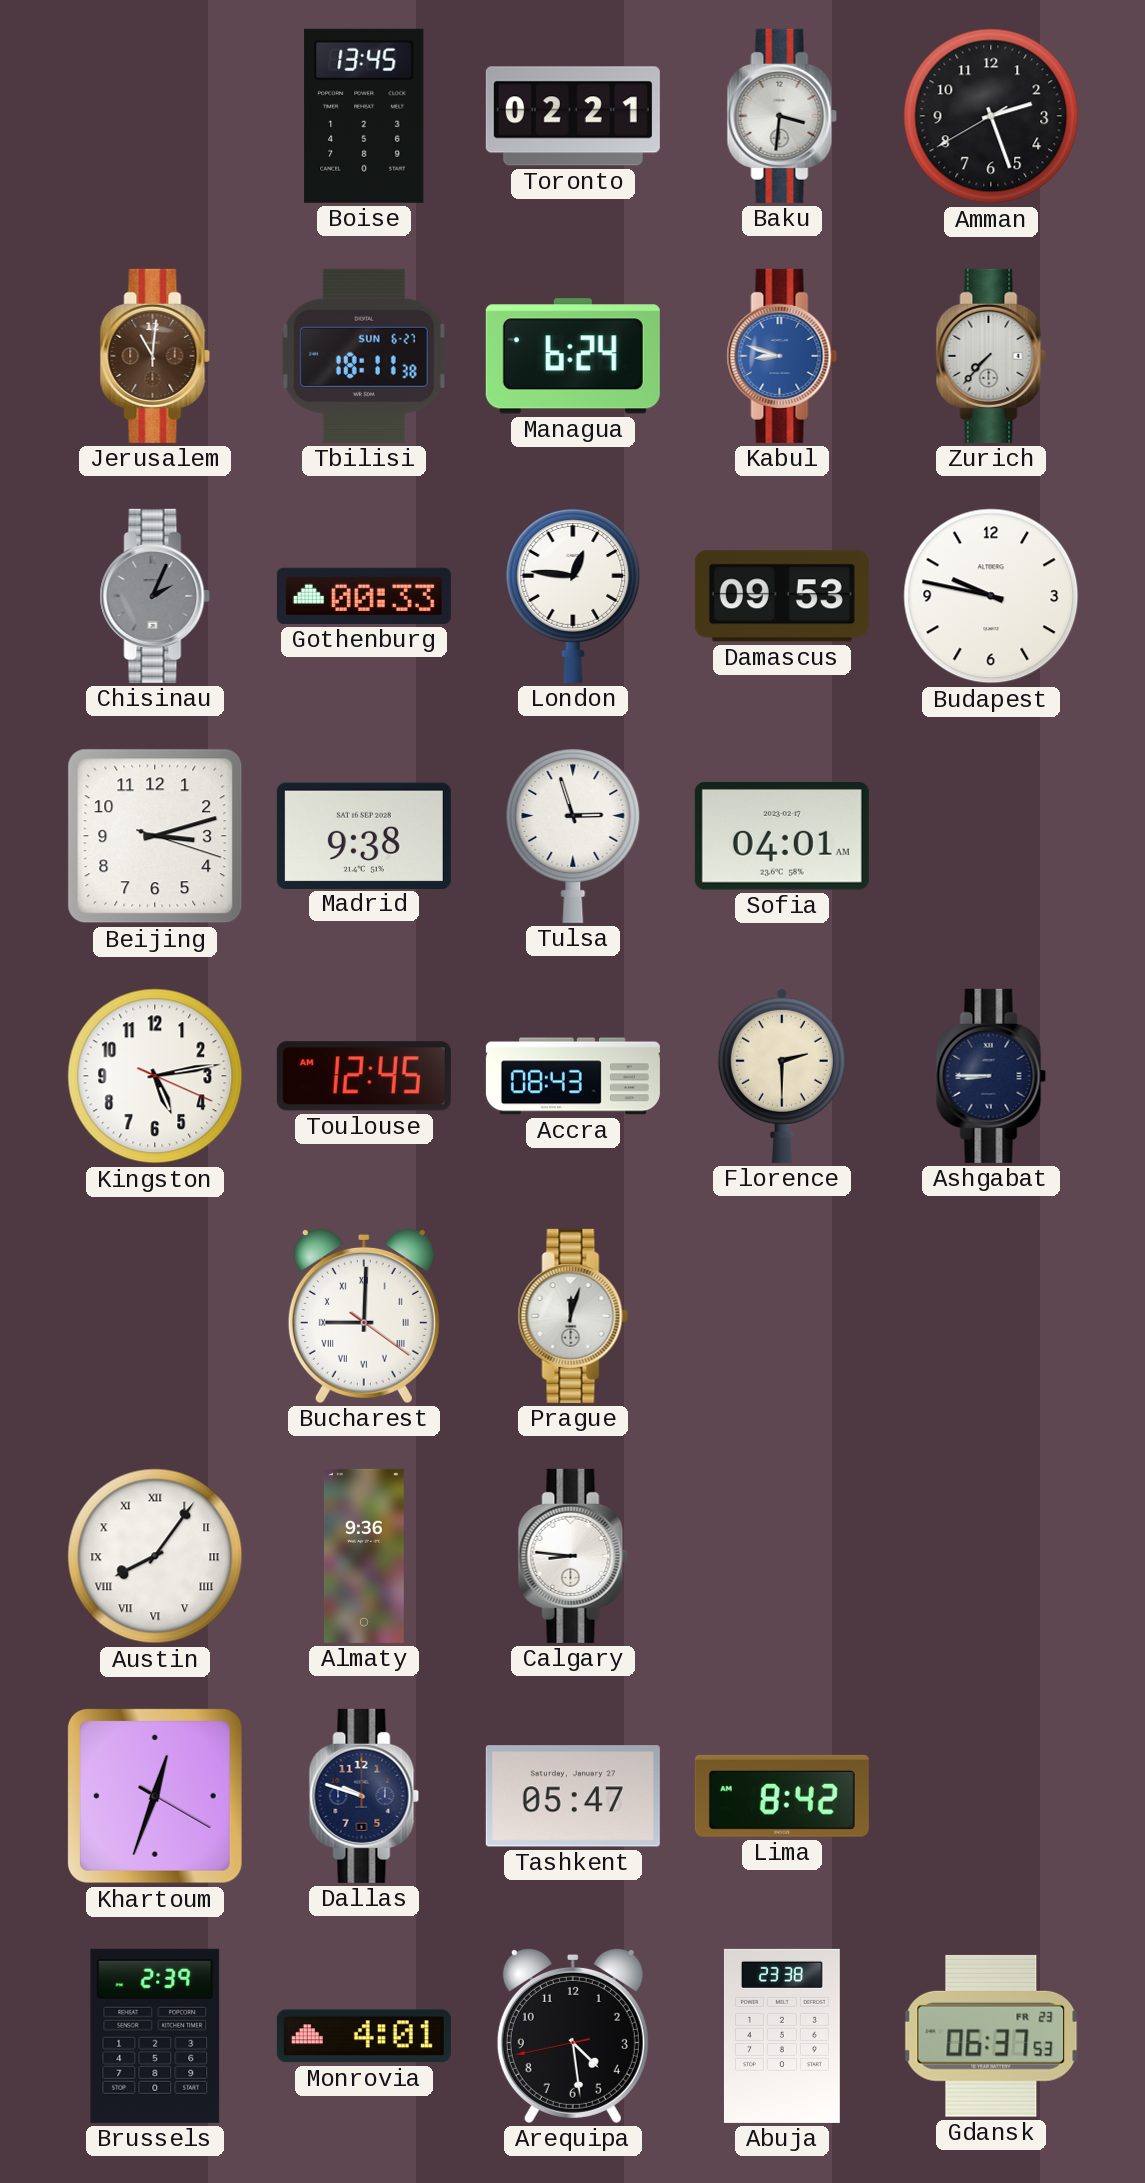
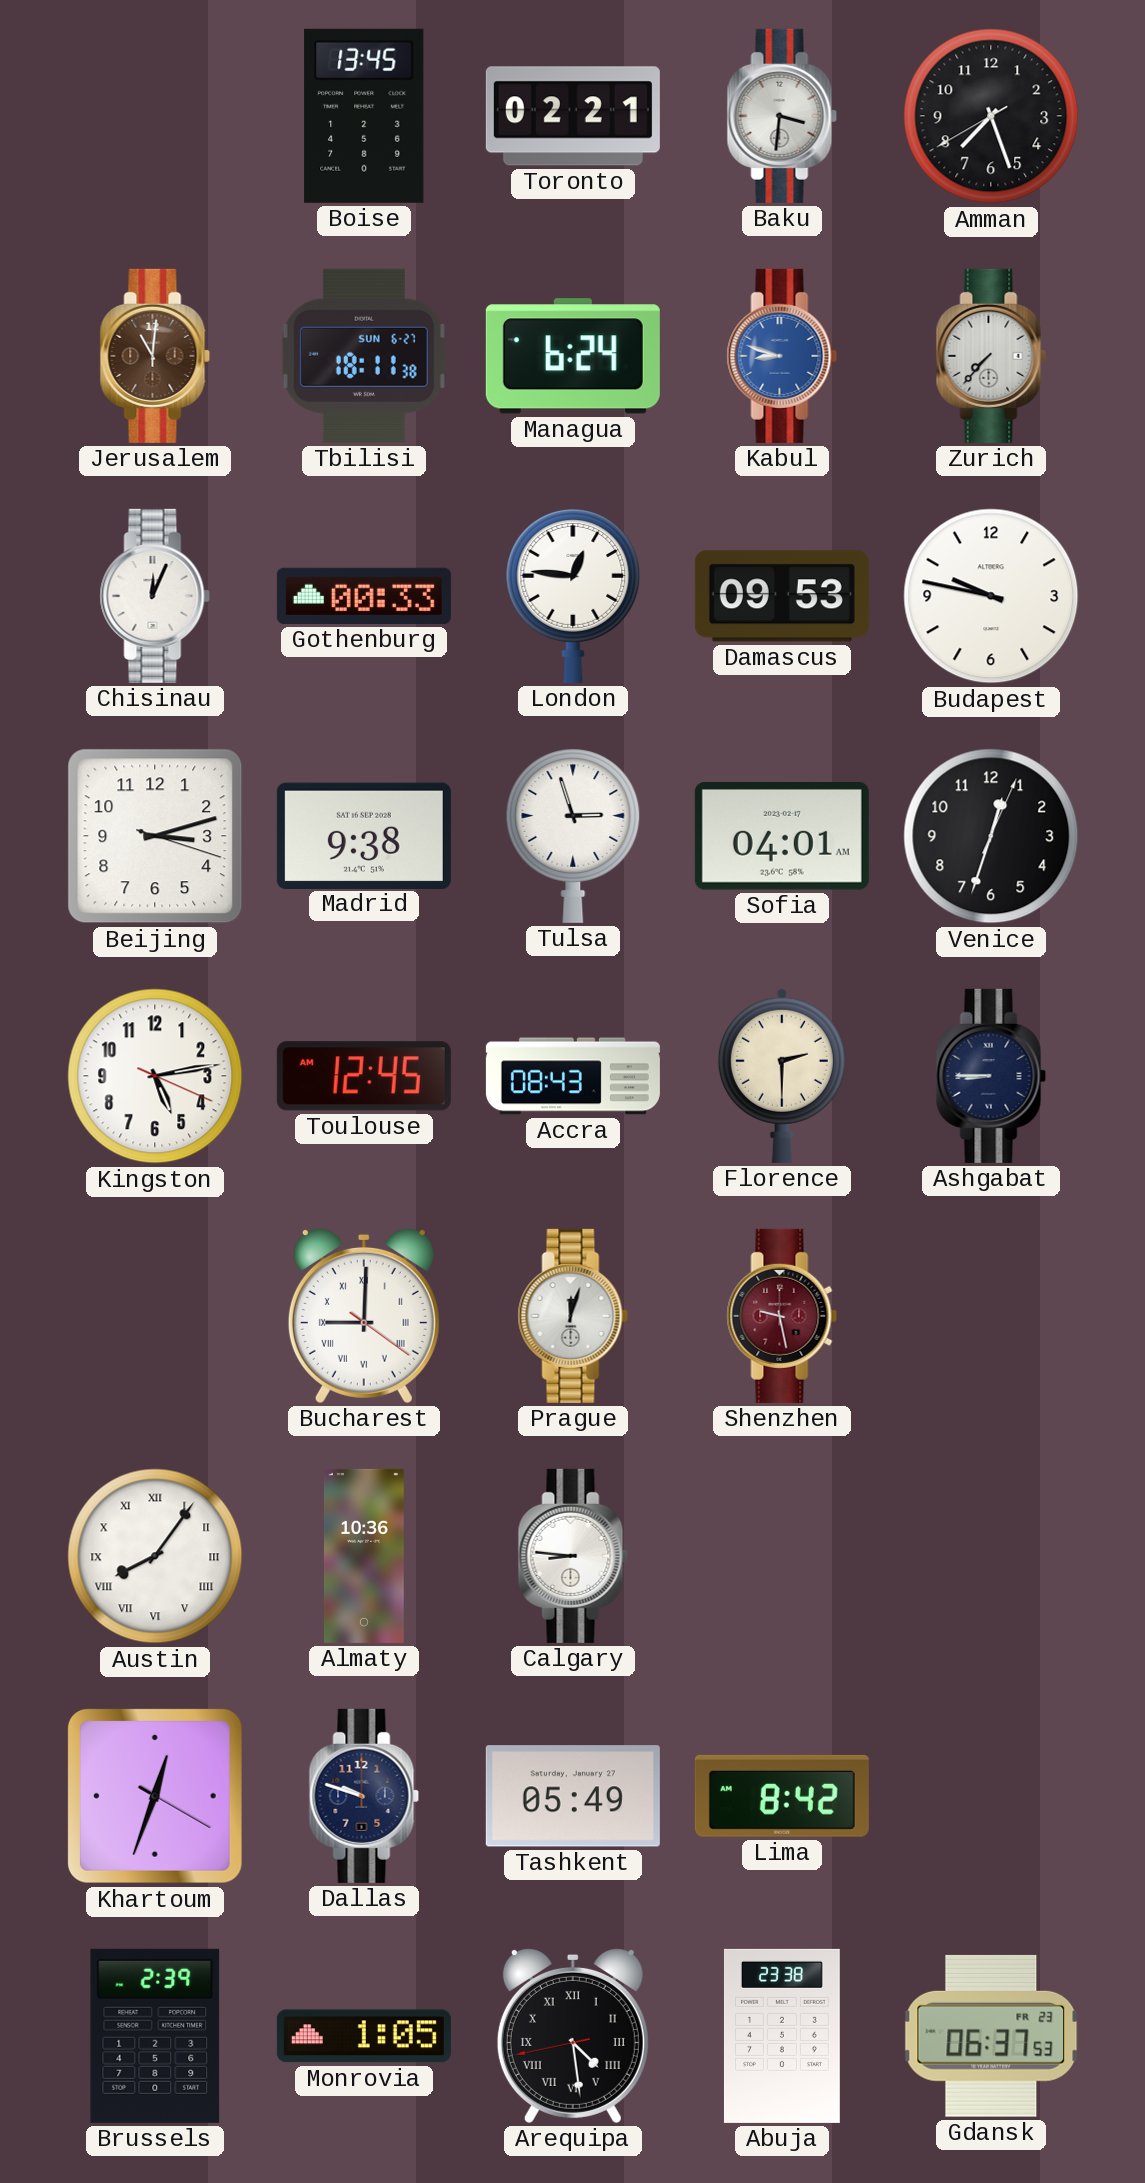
Amman: 2:26 -> 7:26
Chisinau: 2:04 -> 12:04
Chisinau dial: grey -> white
Venice: none -> 12:33
Shenzhen: none -> 9:28
Almaty: 9:36 -> 10:36
Tashkent: 05:47 -> 05:49
Monrovia: 4:01 -> 1:05
Arequipa numerals: Arabic -> Roman
